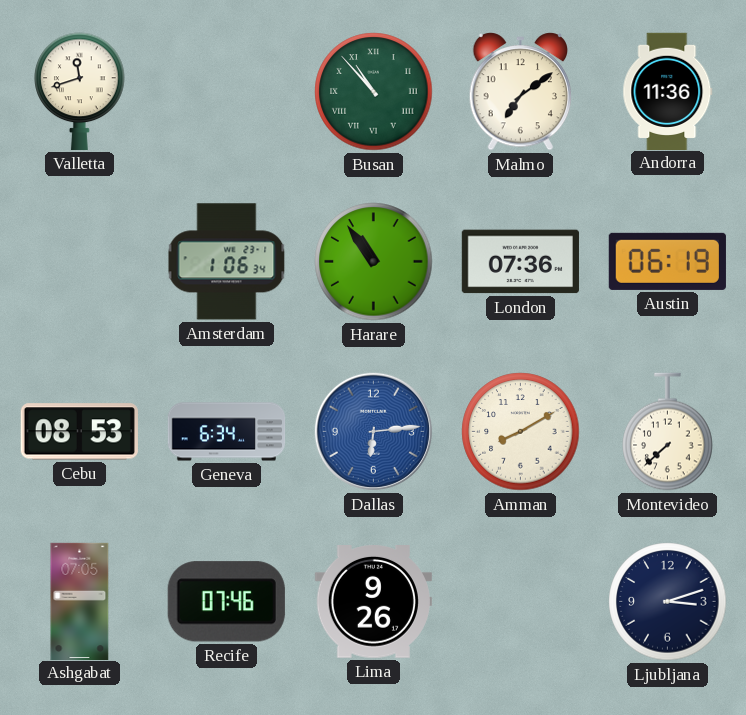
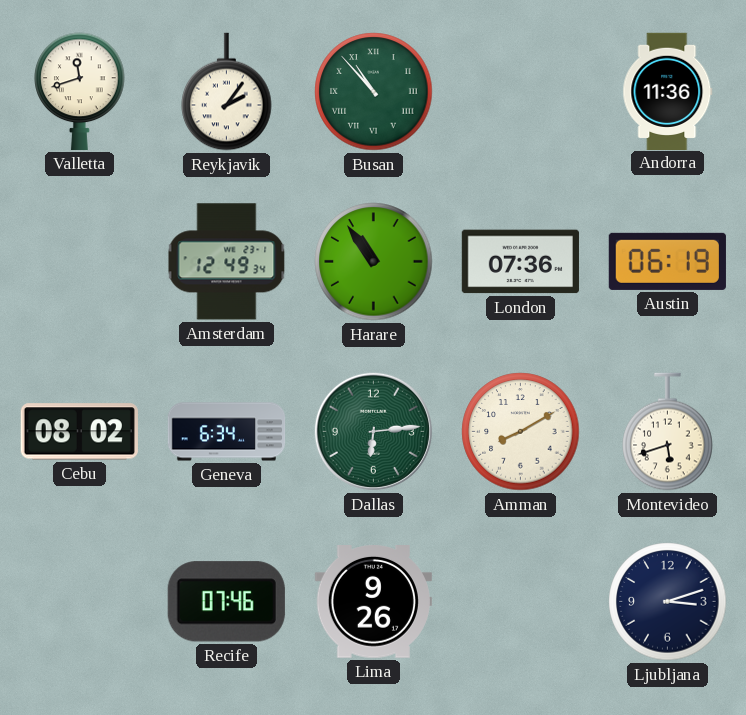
Reykjavik: none -> 2:06
Malmo: 7:09 -> none
Amsterdam: 1:06 -> 12:49
Cebu: 08:53 -> 08:02
Dallas dial: blue -> green
Montevideo: 7:38 -> 5:42
Ashgabat: 07:05 -> none
